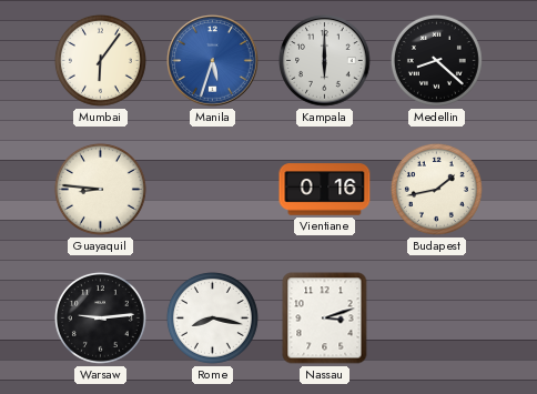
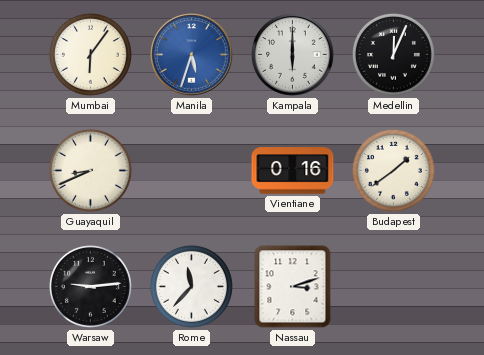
Medellin: 8:22 -> 12:04
Guayaquil: 8:46 -> 8:41
Budapest: 1:43 -> 1:39
Rome: 8:17 -> 11:37
